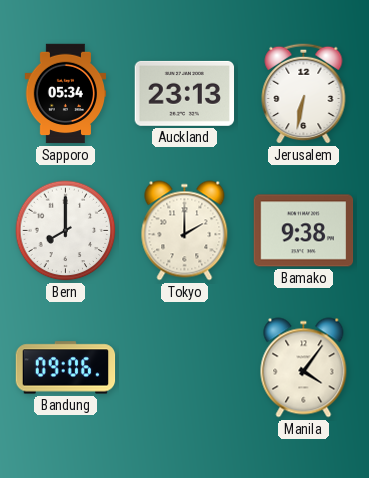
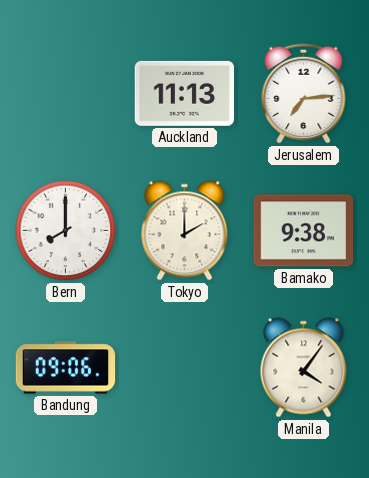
Sapporo: 05:34 -> none
Auckland: 23:13 -> 11:13
Jerusalem: 6:32 -> 7:14
